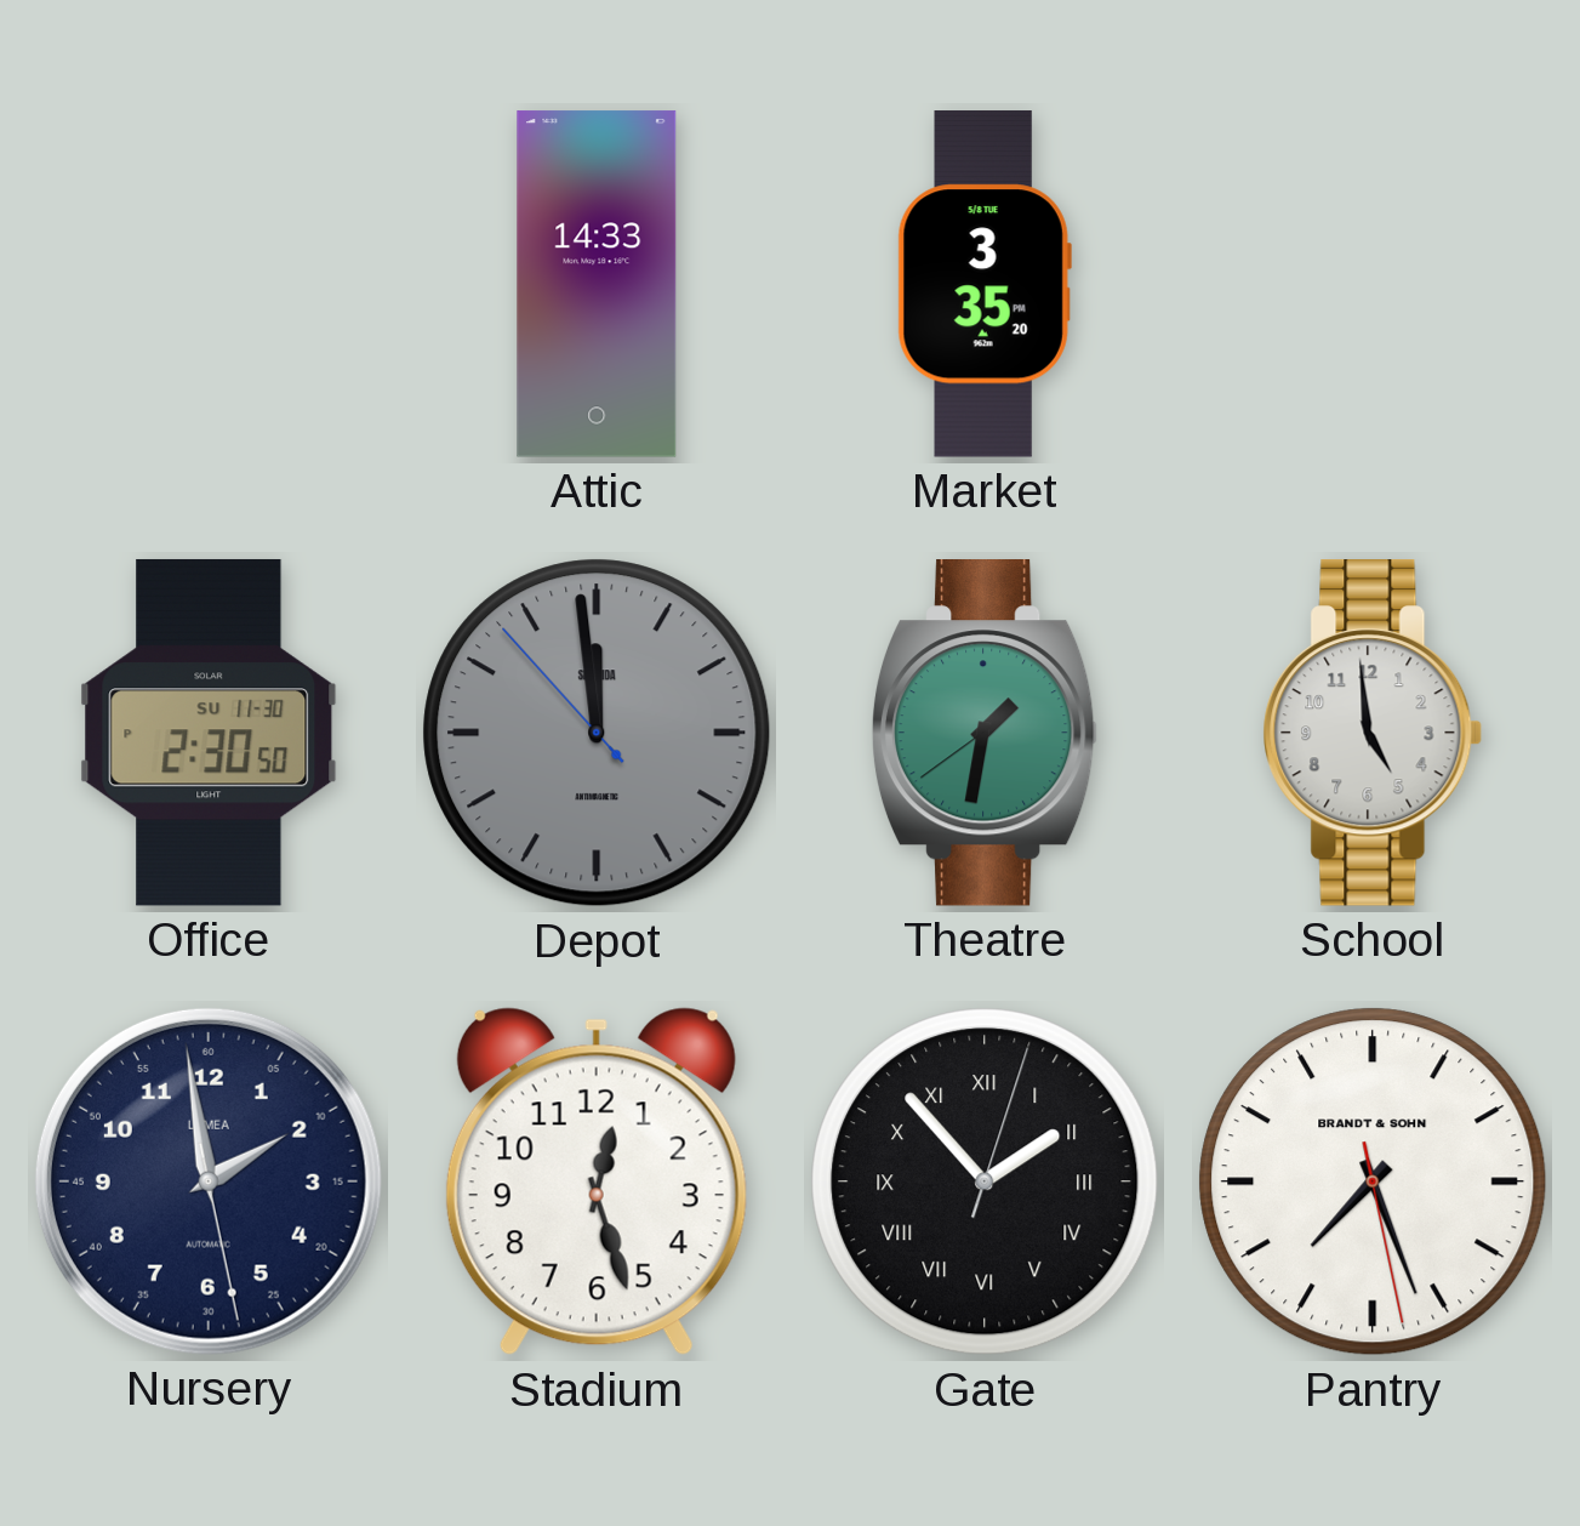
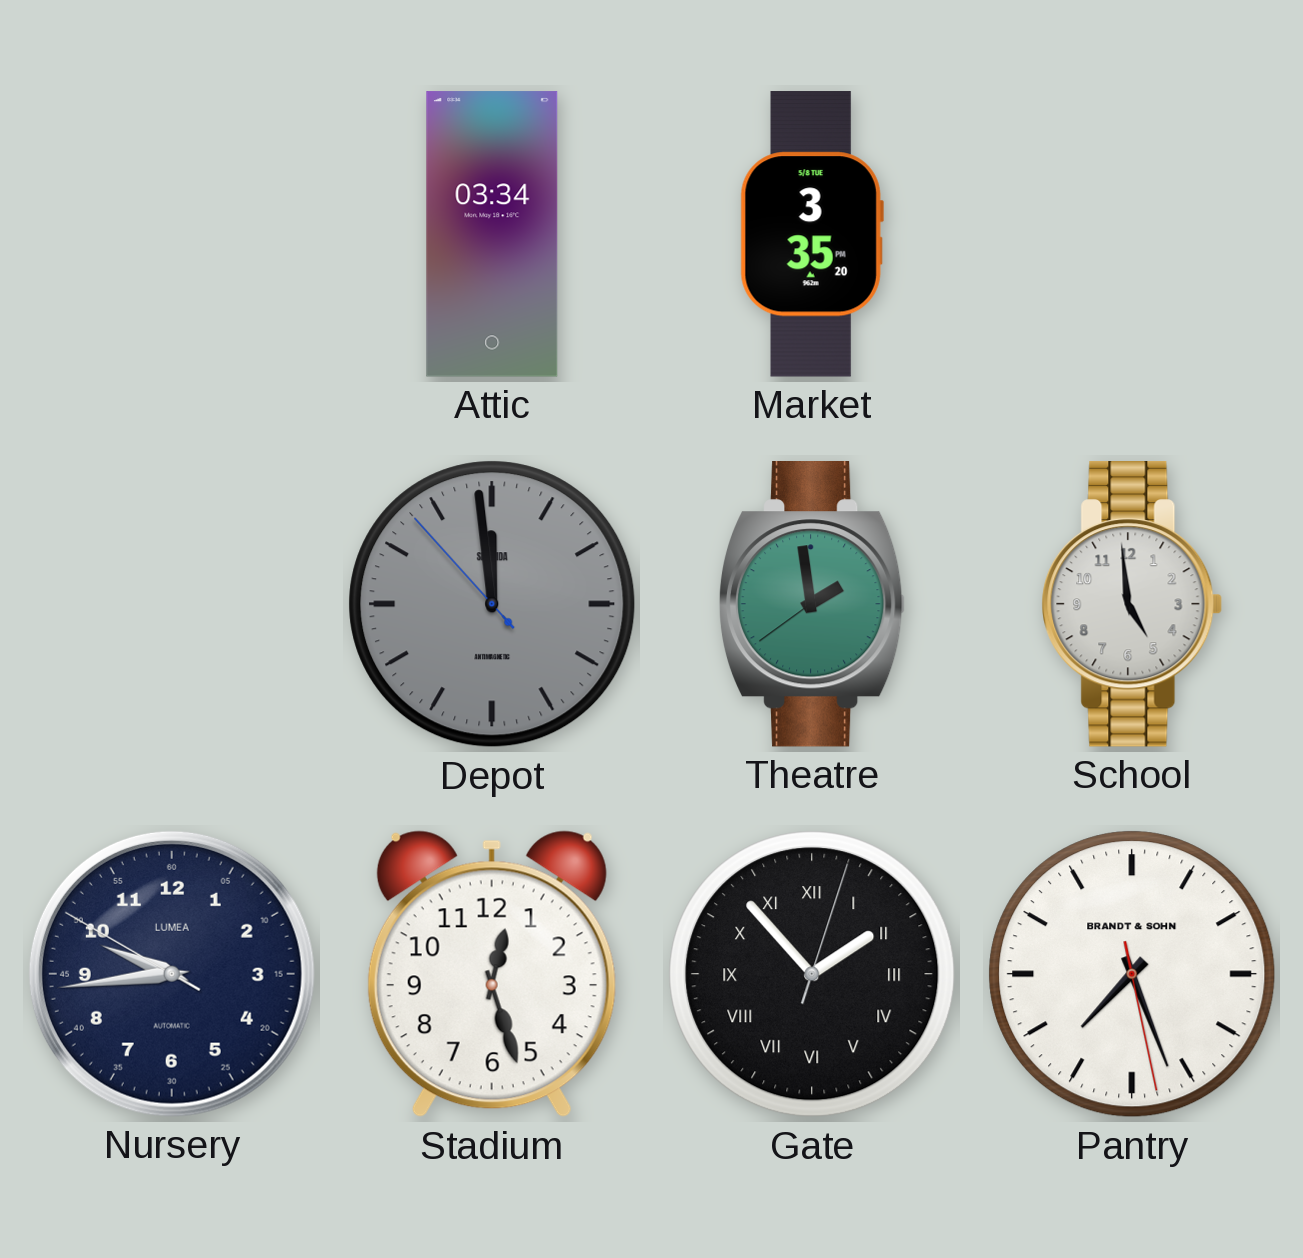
Attic: 14:33 -> 03:34
Office: 2:30 -> none
Theatre: 1:31 -> 1:58
Nursery: 1:58 -> 9:43
